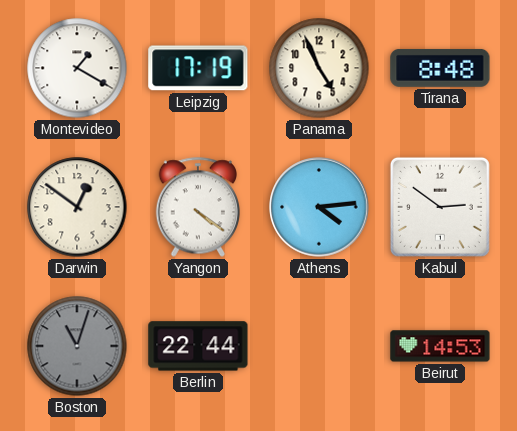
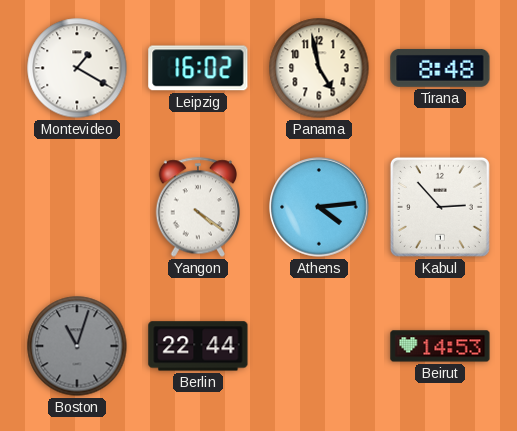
Leipzig: 17:19 -> 16:02
Panama: 4:56 -> 4:58
Darwin: 12:51 -> none
Kabul: 2:51 -> 2:53
